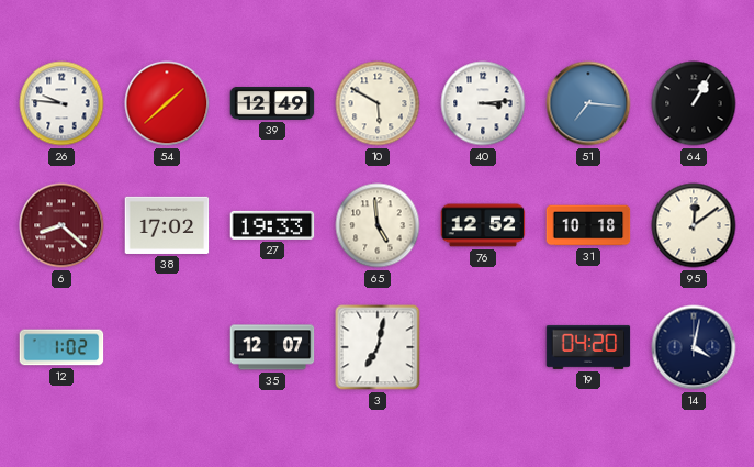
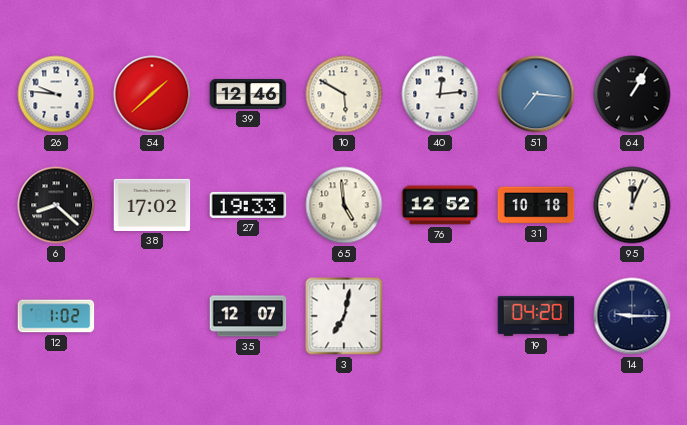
39: 12:49 -> 12:46
40: 3:14 -> 12:14
6 dial: burgundy -> black
95: 12:09 -> 12:04
14: 4:02 -> 9:15
